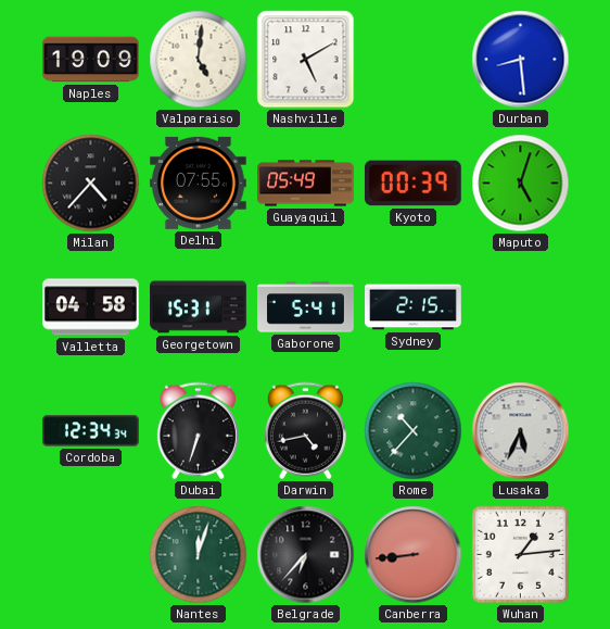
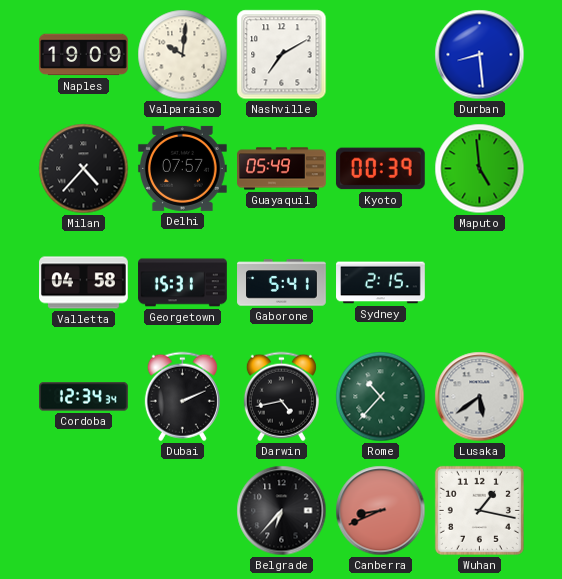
Valparaiso: 5:01 -> 10:01
Nashville: 5:10 -> 7:10
Delhi: 07:55 -> 07:57
Maputo: 5:03 -> 4:59
Dubai: 6:33 -> 2:11
Lusaka: 5:34 -> 5:39
Nantes: 12:03 -> none
Canberra: 8:44 -> 8:41
Wuhan: 1:14 -> 1:17
